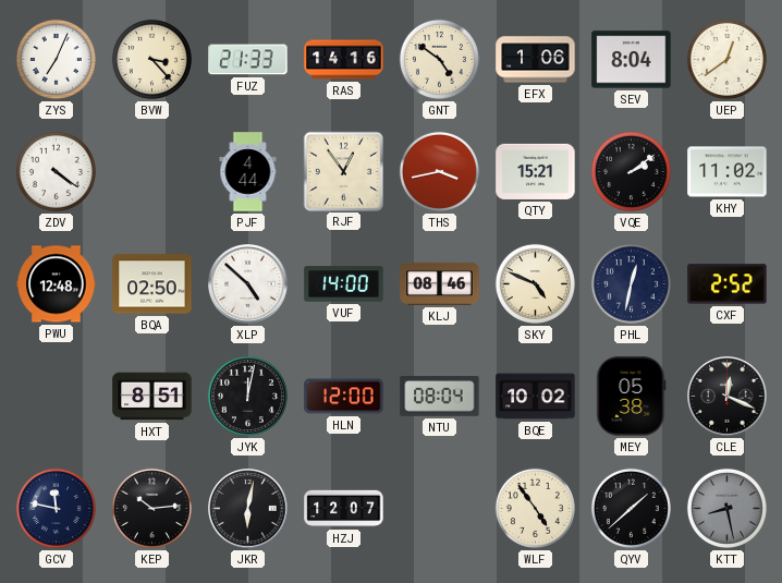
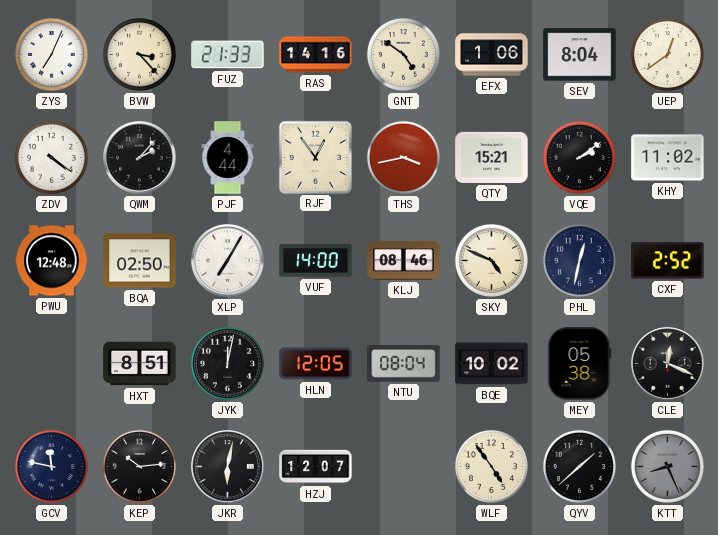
QWM: none -> 2:07
XLP: 4:52 -> 7:05
HLN: 12:00 -> 12:05
KTT: 8:28 -> 8:26
